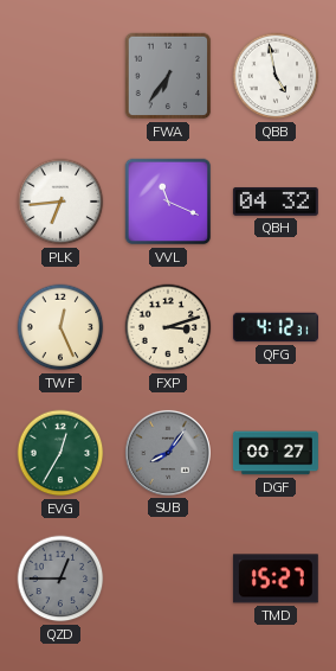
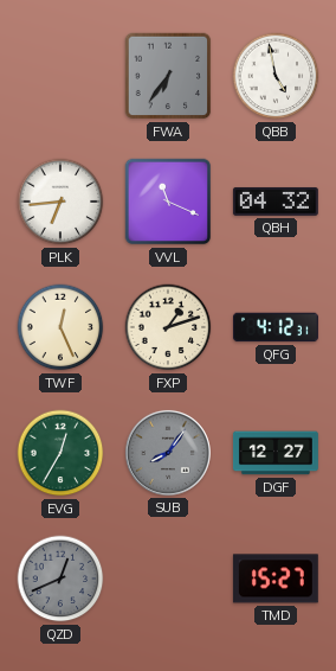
FXP: 3:12 -> 1:12
DGF: 00:27 -> 12:27
QZD: 12:45 -> 12:41
